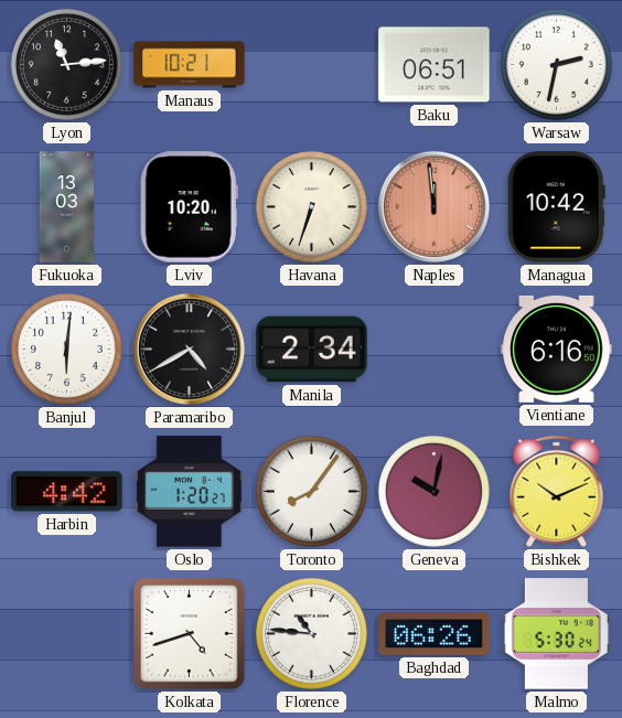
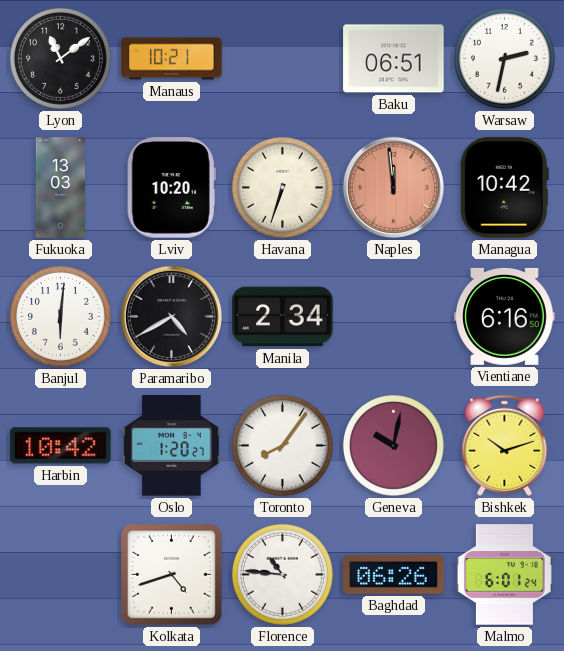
Lyon: 11:14 -> 11:09
Harbin: 4:42 -> 10:42
Bishkek: 10:11 -> 10:12
Malmo: 5:30 -> 6:01
